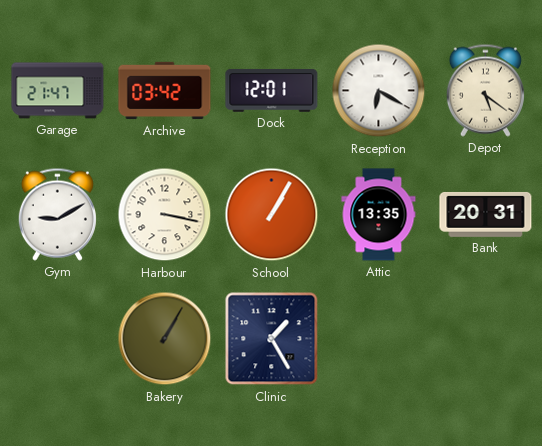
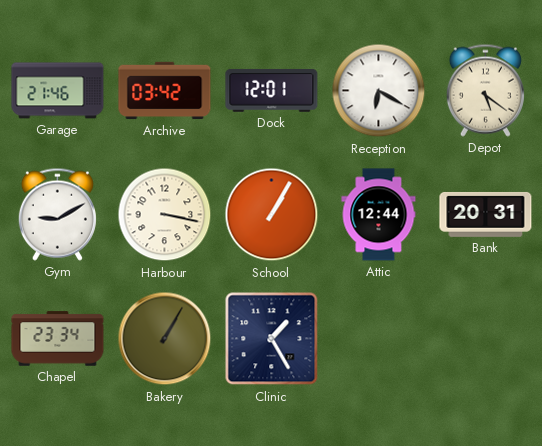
Garage: 21:47 -> 21:46
Attic: 13:35 -> 12:44
Chapel: none -> 23:34
